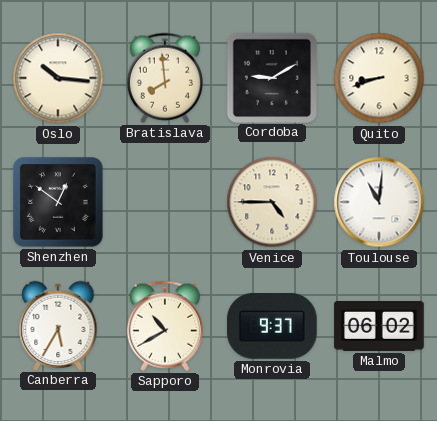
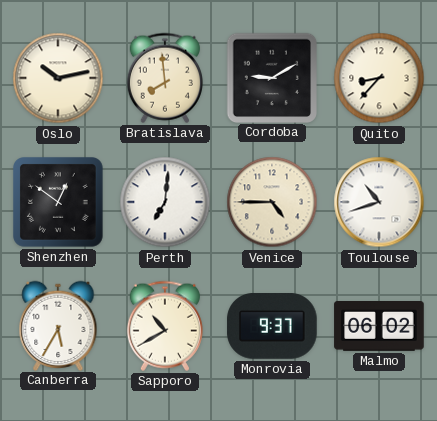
Oslo: 10:16 -> 10:13
Quito: 8:42 -> 8:37
Perth: none -> 7:01
Toulouse: 11:01 -> 10:42
